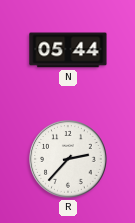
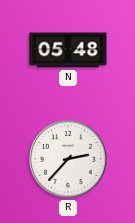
N: 05:44 -> 05:48
